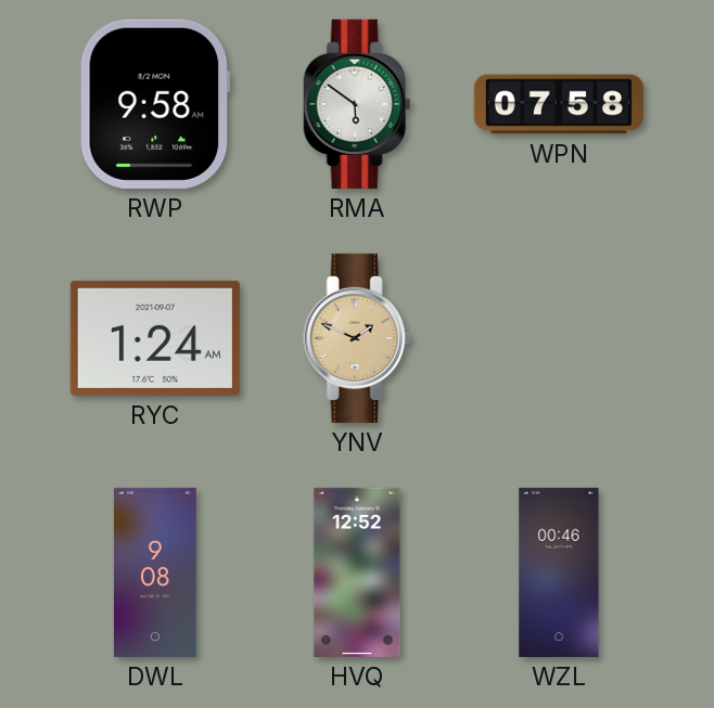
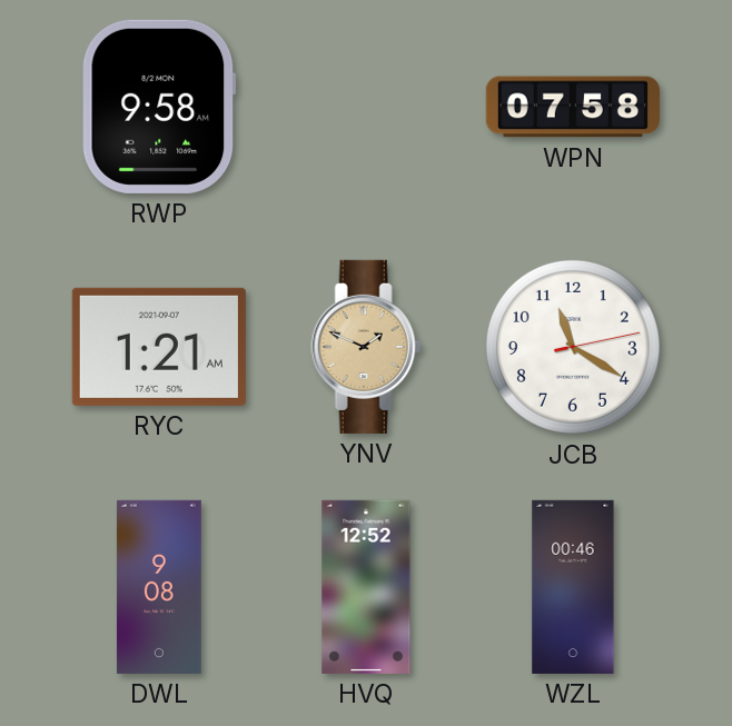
RMA: 5:51 -> none
RYC: 1:24 -> 1:21
JCB: none -> 11:20
